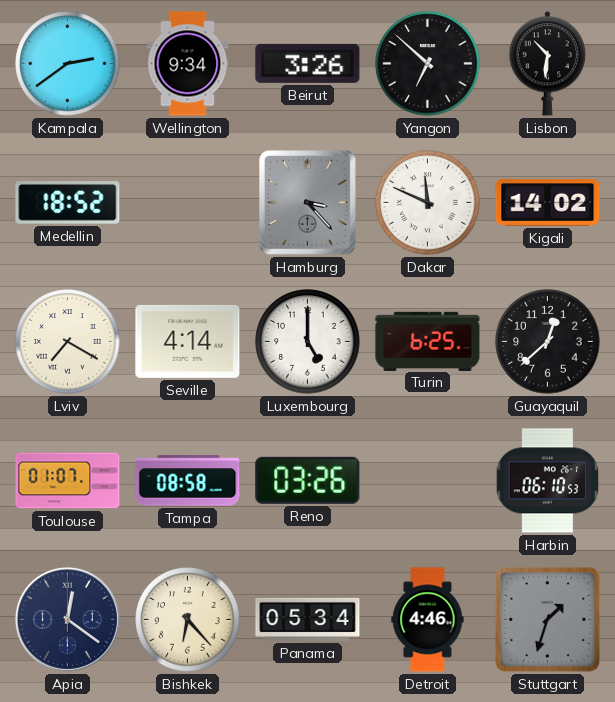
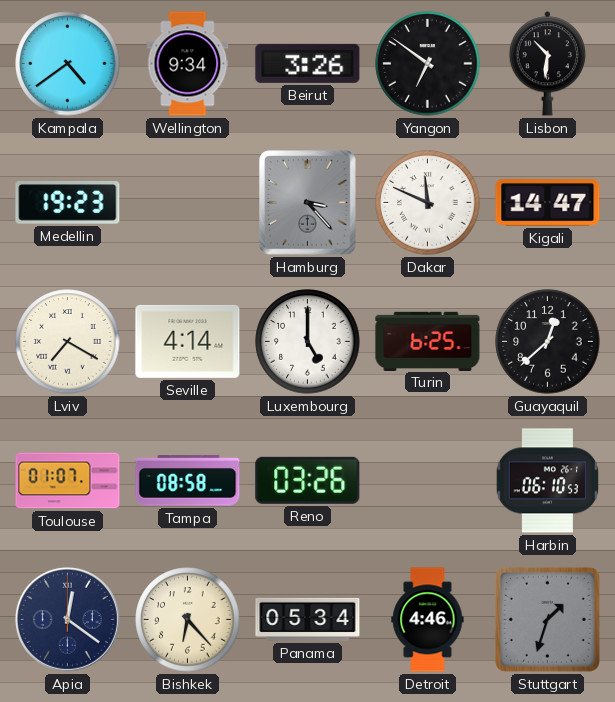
Kampala: 2:39 -> 4:39
Yangon: 6:52 -> 6:51
Medellin: 18:52 -> 19:23
Kigali: 14:02 -> 14:47
